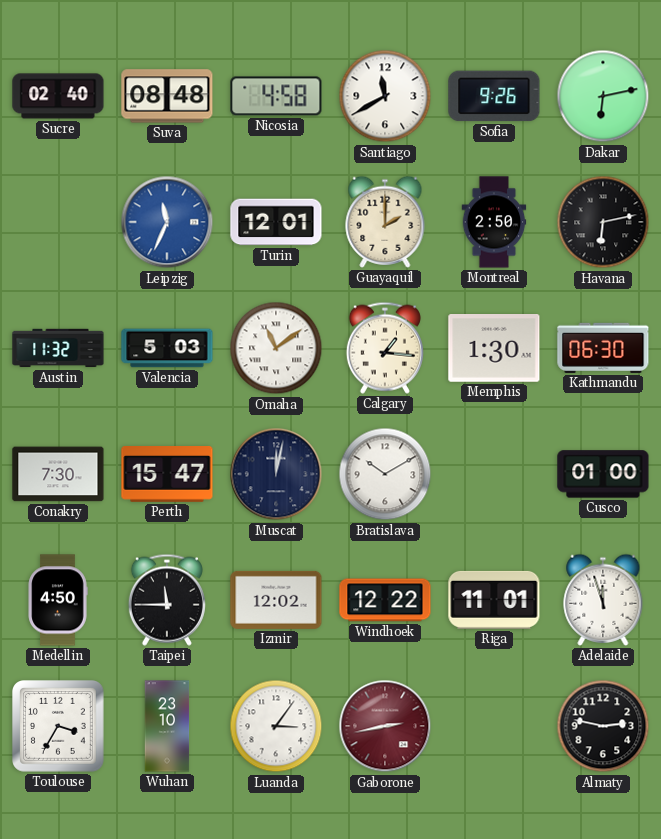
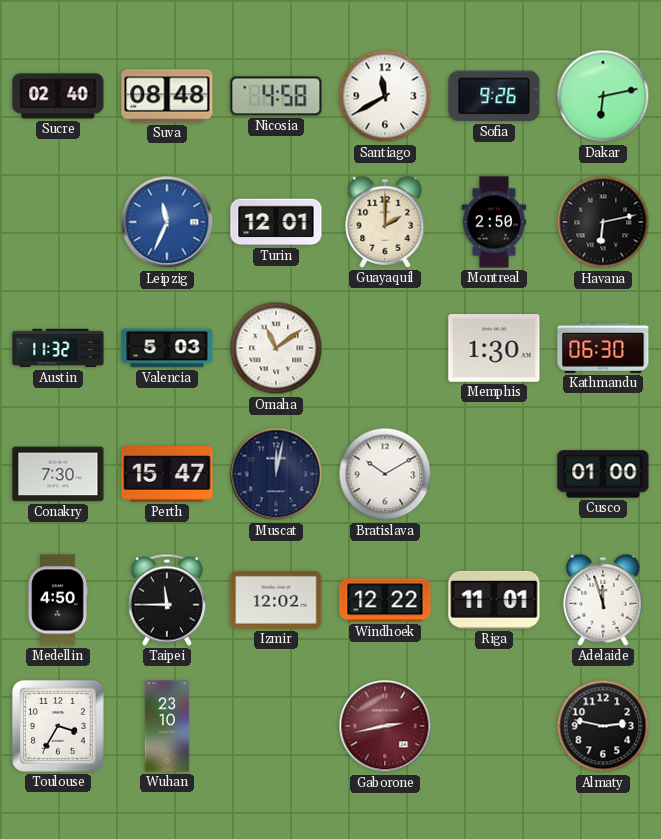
Calgary: 1:16 -> none
Luanda: 3:06 -> none
